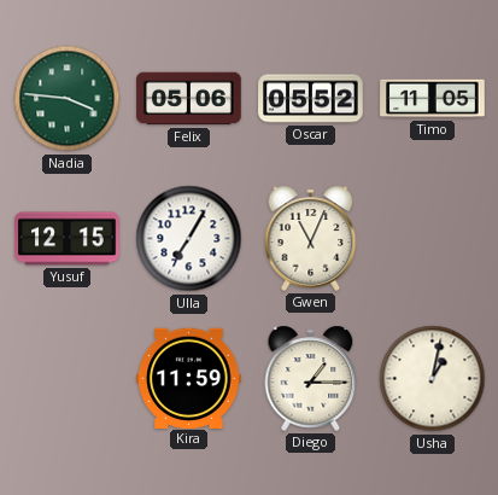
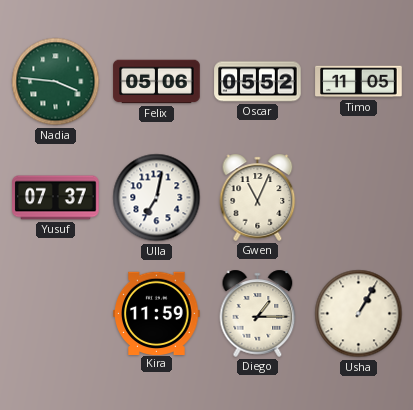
Yusuf: 12:15 -> 07:37
Ulla: 7:05 -> 7:02
Usha: 1:02 -> 1:05
